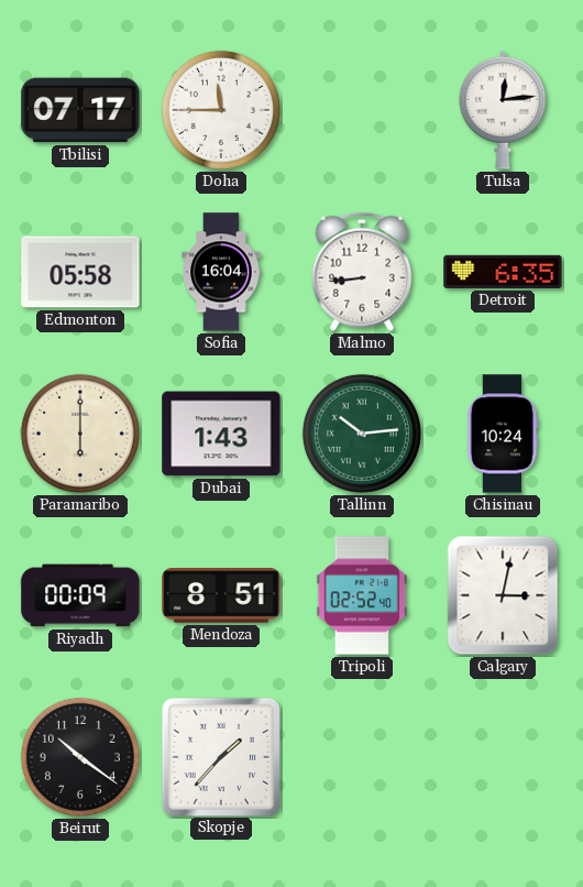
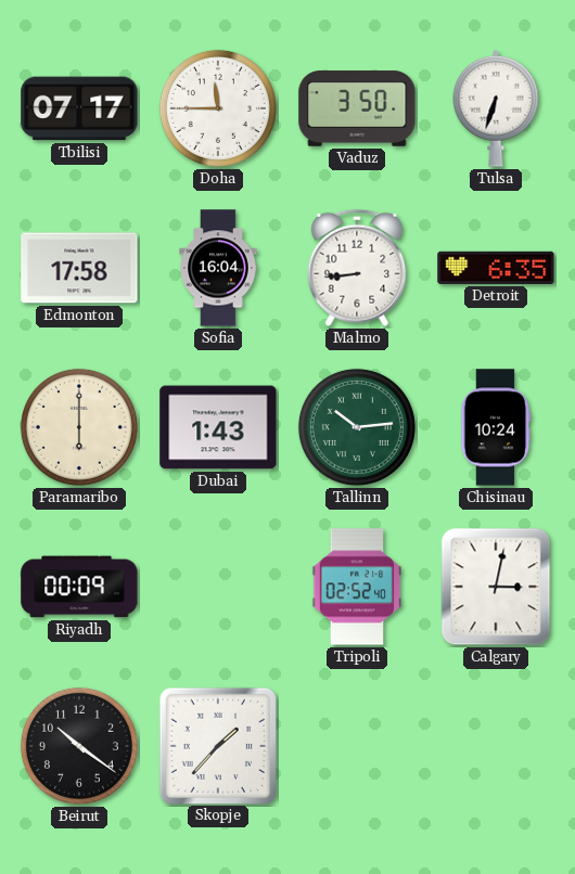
Vaduz: none -> 3:50
Tulsa: 12:14 -> 6:33
Edmonton: 05:58 -> 17:58
Mendoza: 8:51 -> none
